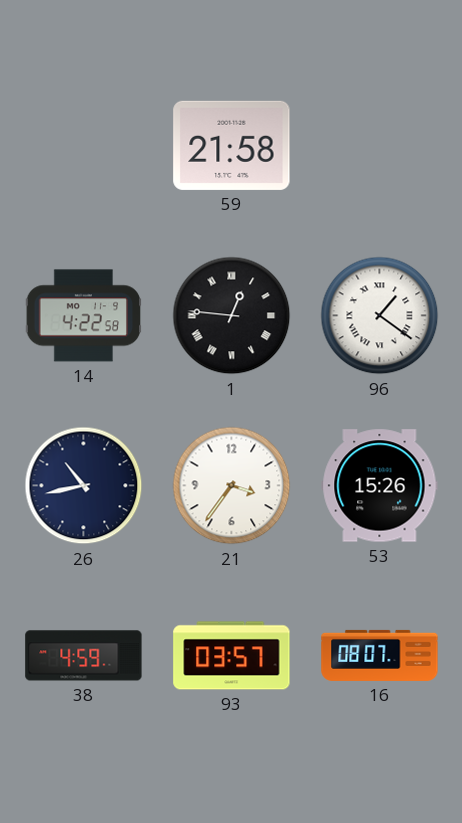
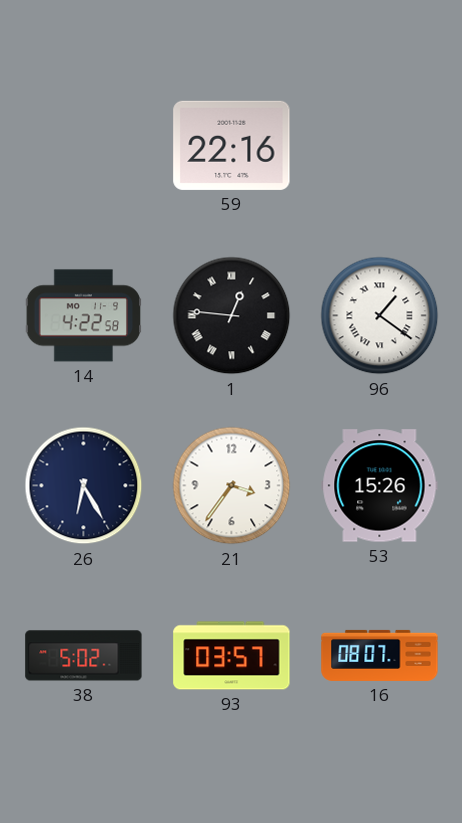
59: 21:58 -> 22:16
26: 10:43 -> 6:25
38: 4:59 -> 5:02
